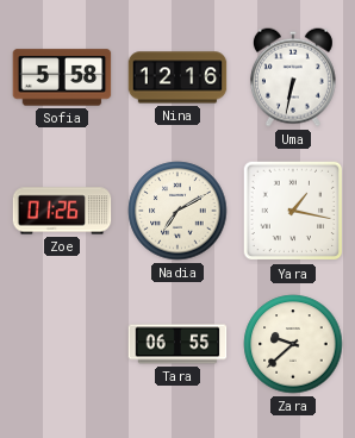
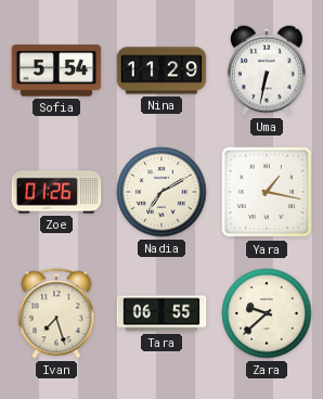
Sofia: 5:58 -> 5:54
Nina: 12:16 -> 11:29
Ivan: none -> 7:27
